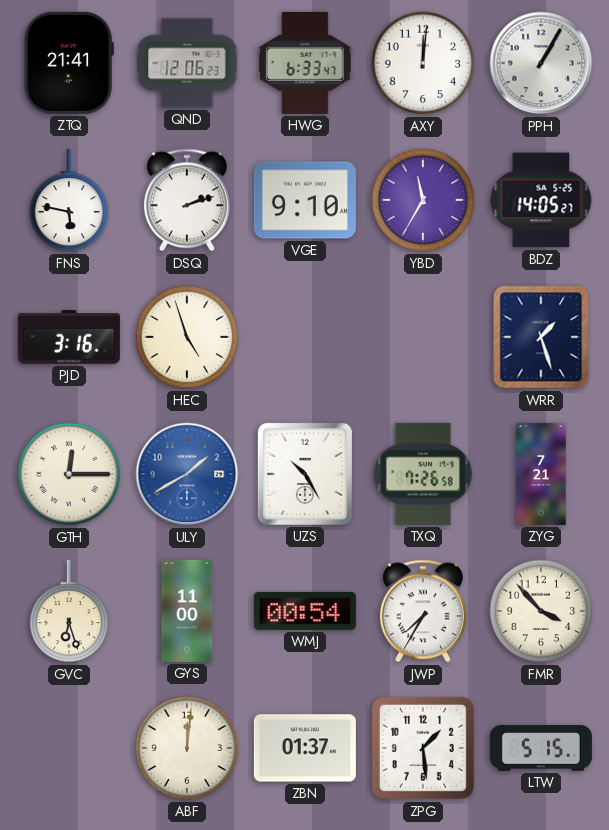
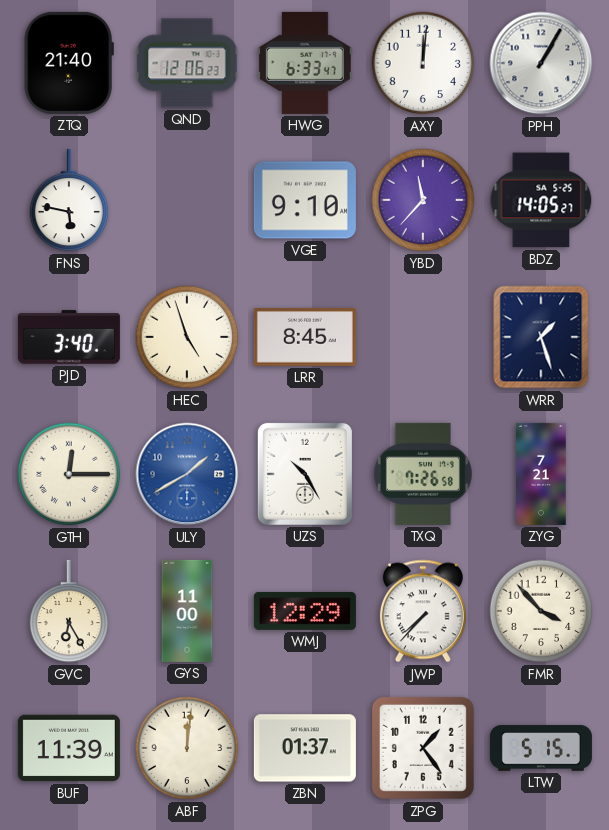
ZTQ: 21:41 -> 21:40
DSQ: 2:12 -> none
YBD: 11:35 -> 11:37
PJD: 3:16 -> 3:40
LRR: none -> 8:45
GVC: 6:27 -> 6:25
WMJ: 00:54 -> 12:29
JWP: 7:35 -> 7:37
BUF: none -> 11:39
ZPG: 1:29 -> 1:24
